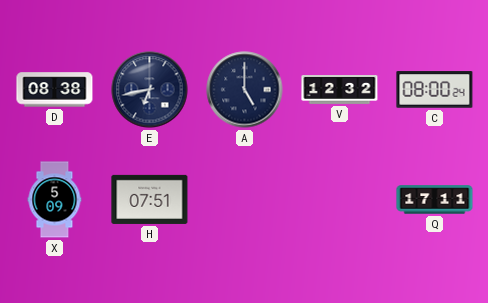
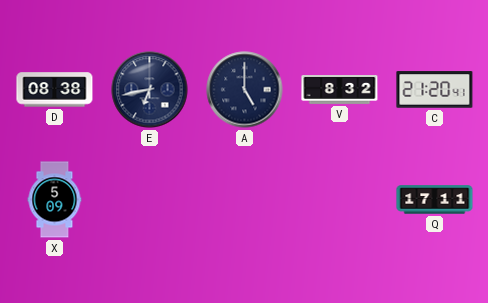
V: 12:32 -> 8:32
C: 08:00 -> 21:20
H: 07:51 -> none
